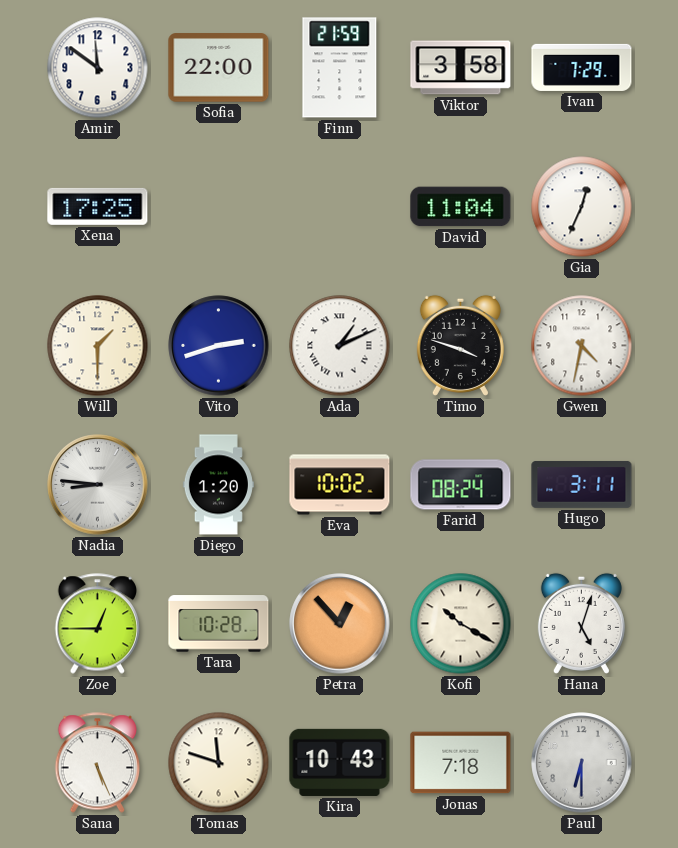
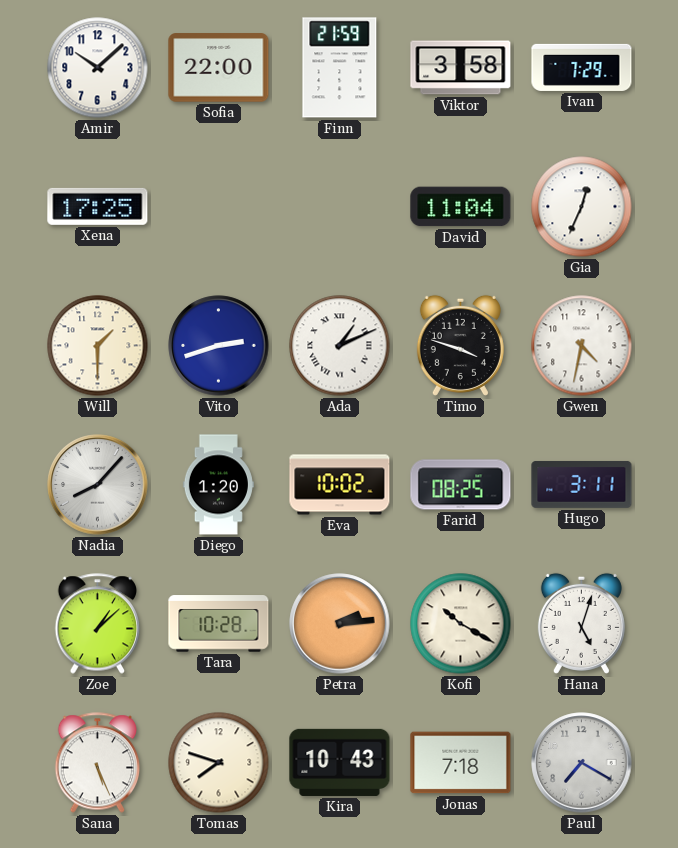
Amir: 11:51 -> 10:08
Nadia: 8:46 -> 8:07
Farid: 08:24 -> 08:25
Zoe: 12:45 -> 1:08
Petra: 12:53 -> 2:14
Tomas: 11:48 -> 7:48
Paul: 6:30 -> 7:20
